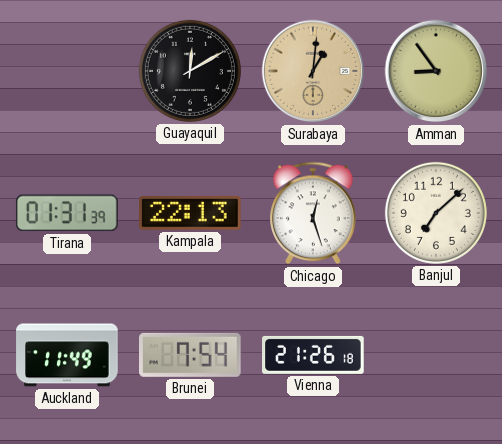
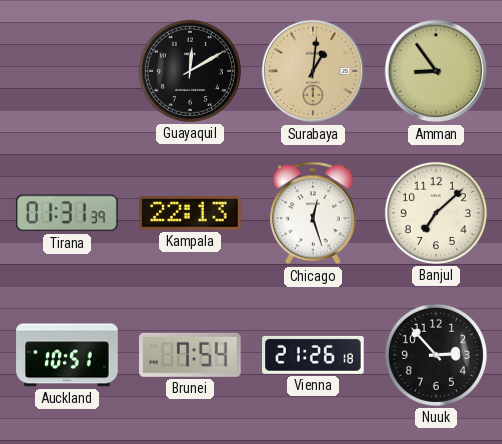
Auckland: 11:49 -> 10:51
Nuuk: none -> 2:53
